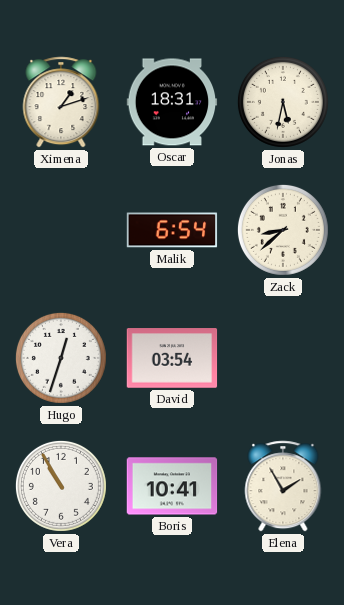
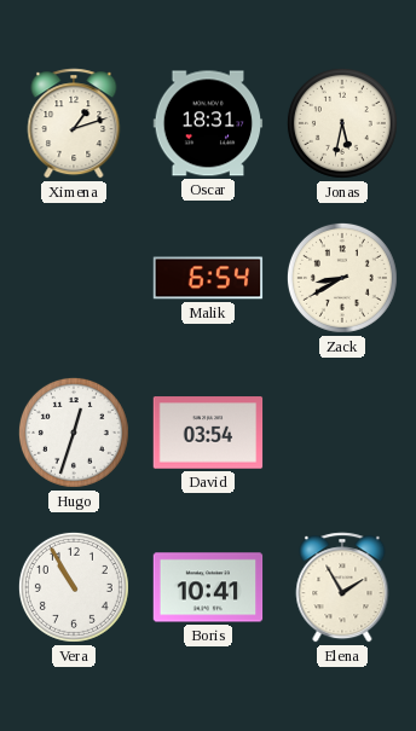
Zack: 8:38 -> 8:40
